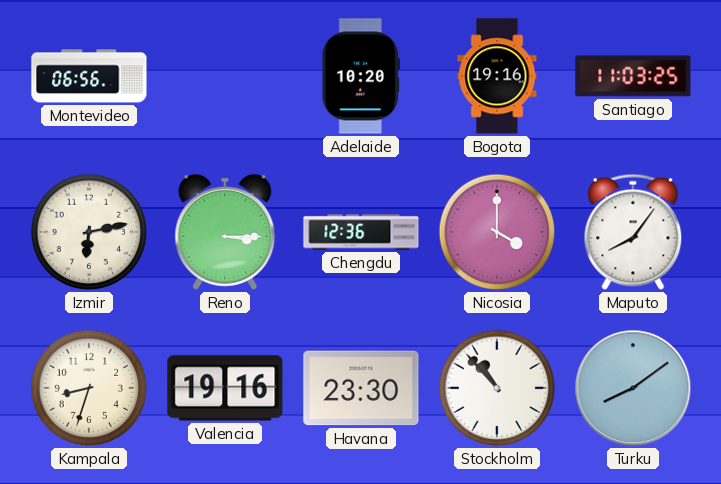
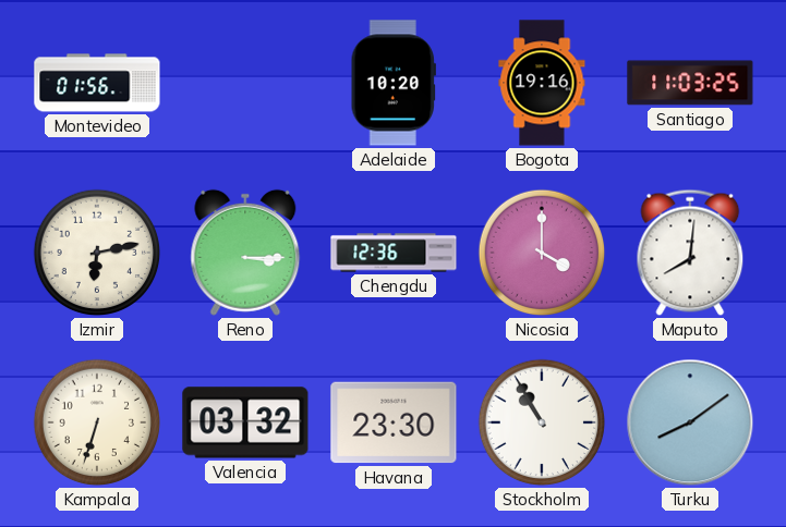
Montevideo: 06:56 -> 01:56
Maputo: 8:06 -> 8:01
Kampala: 8:33 -> 6:33
Valencia: 19:16 -> 03:32
Stockholm: 10:53 -> 10:55
